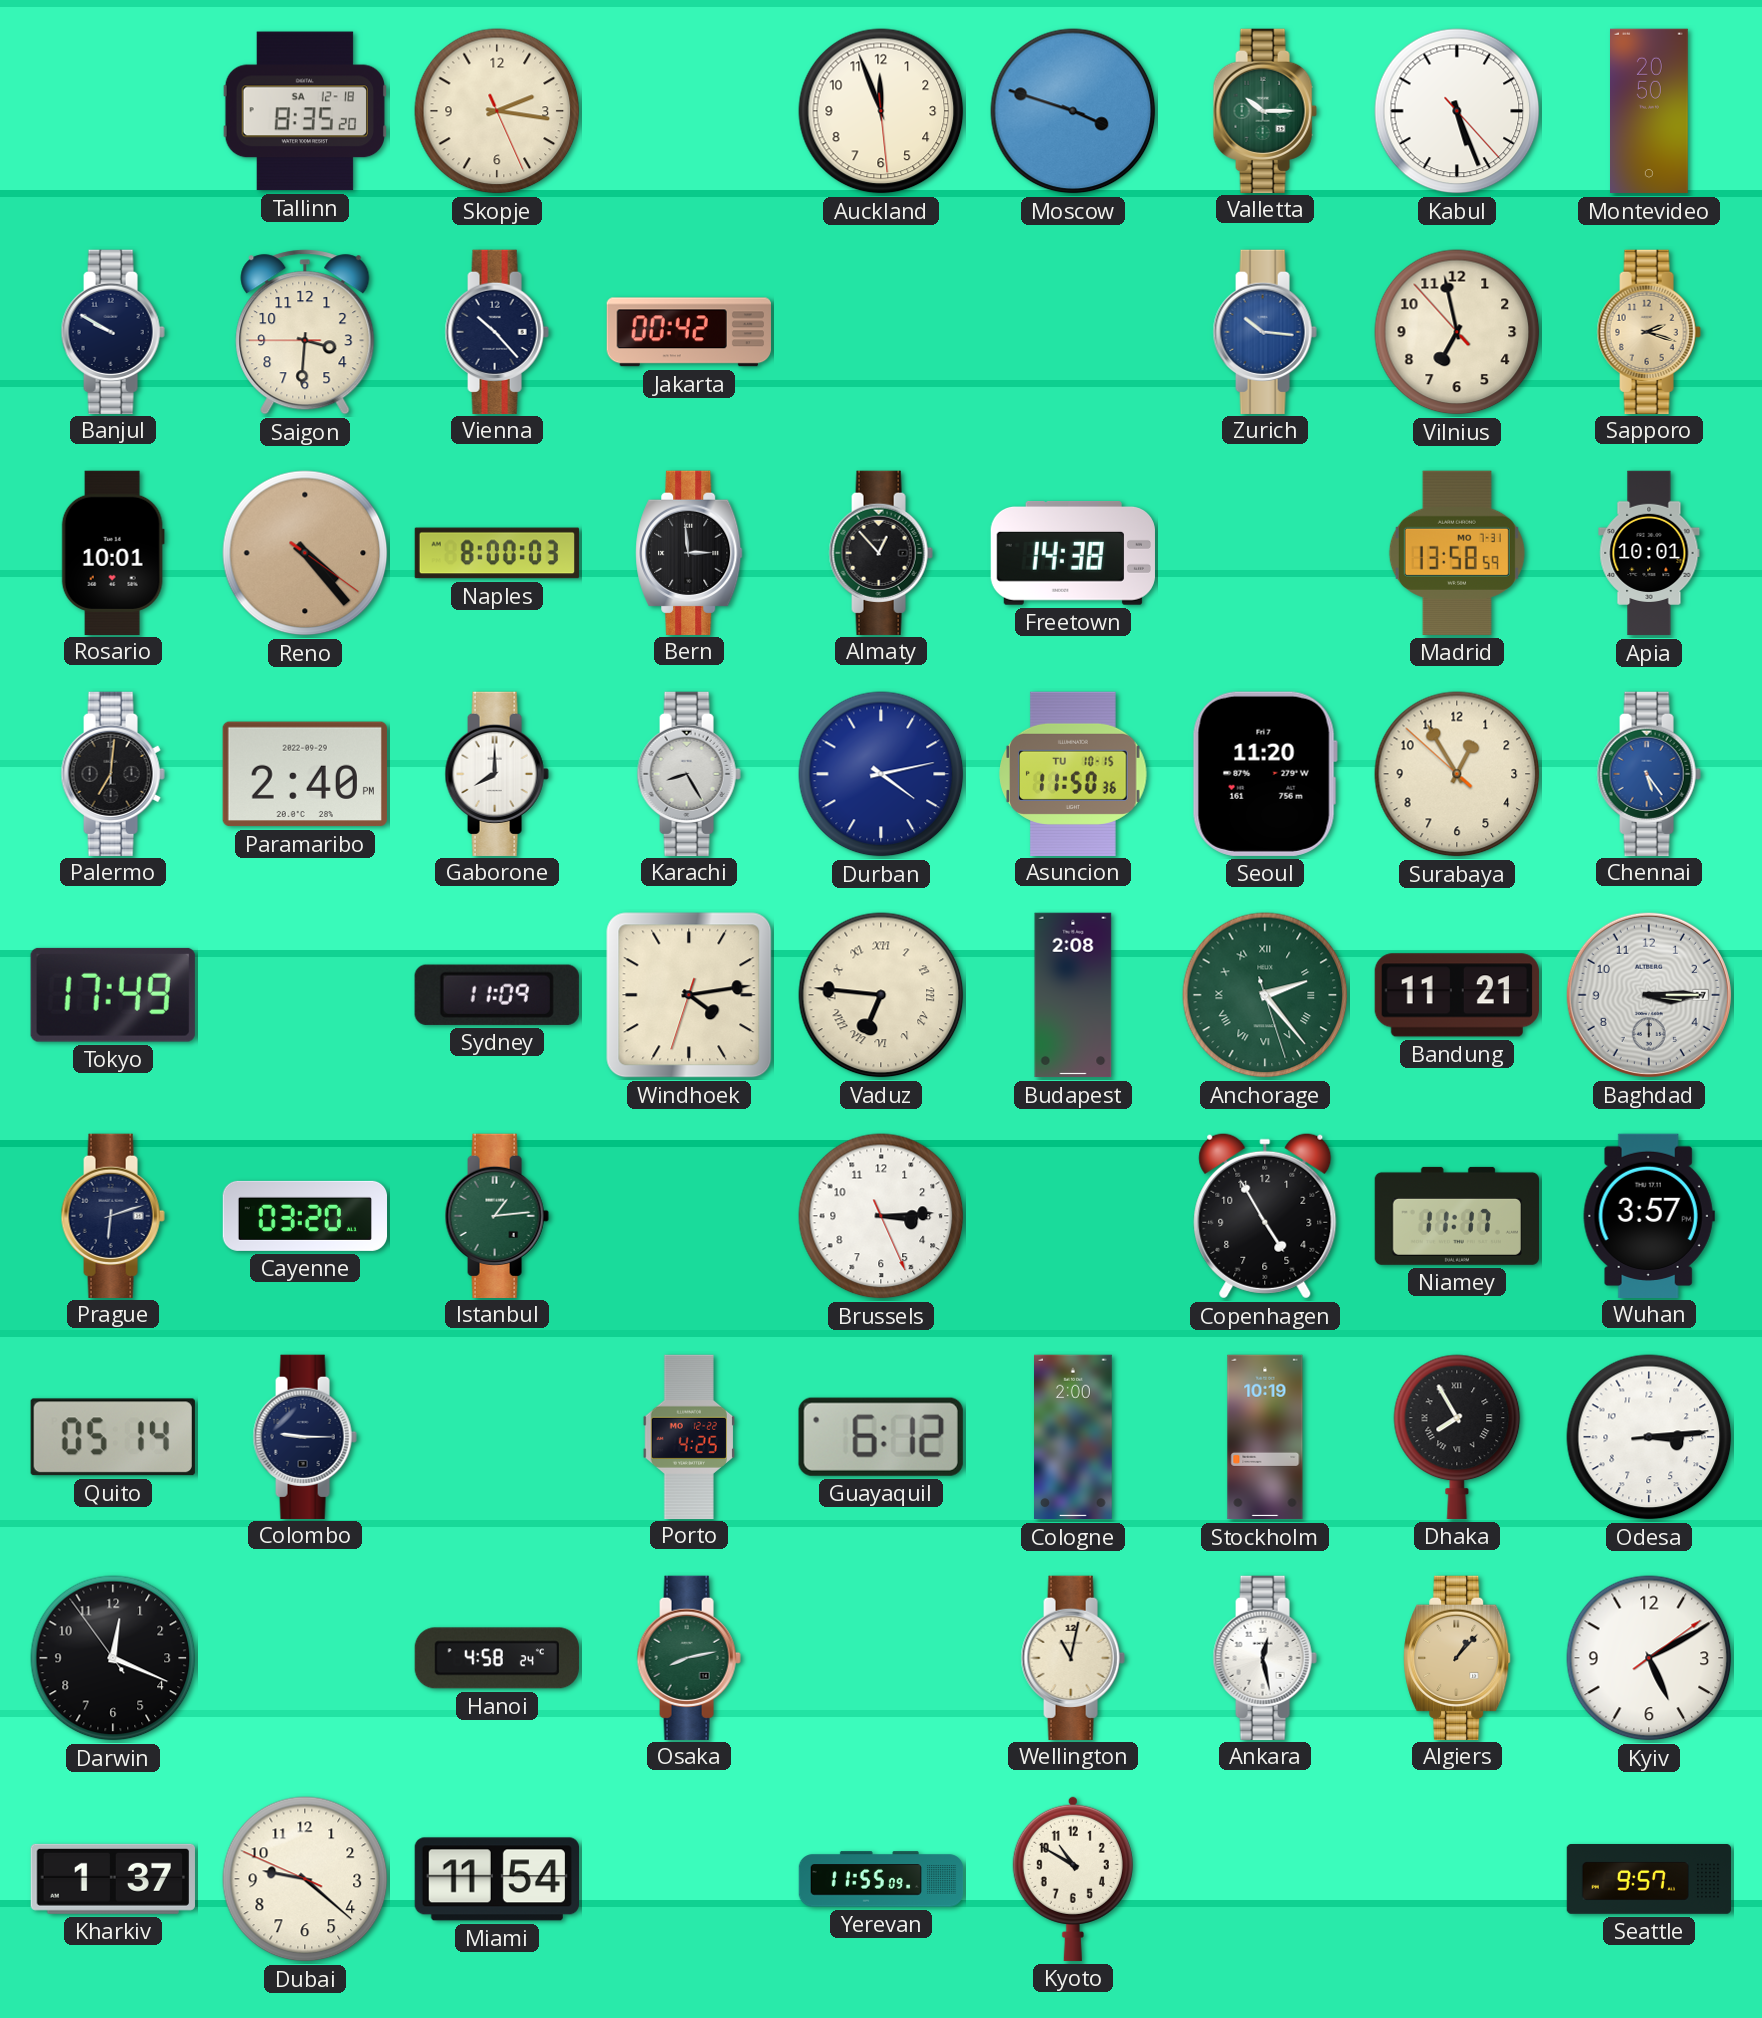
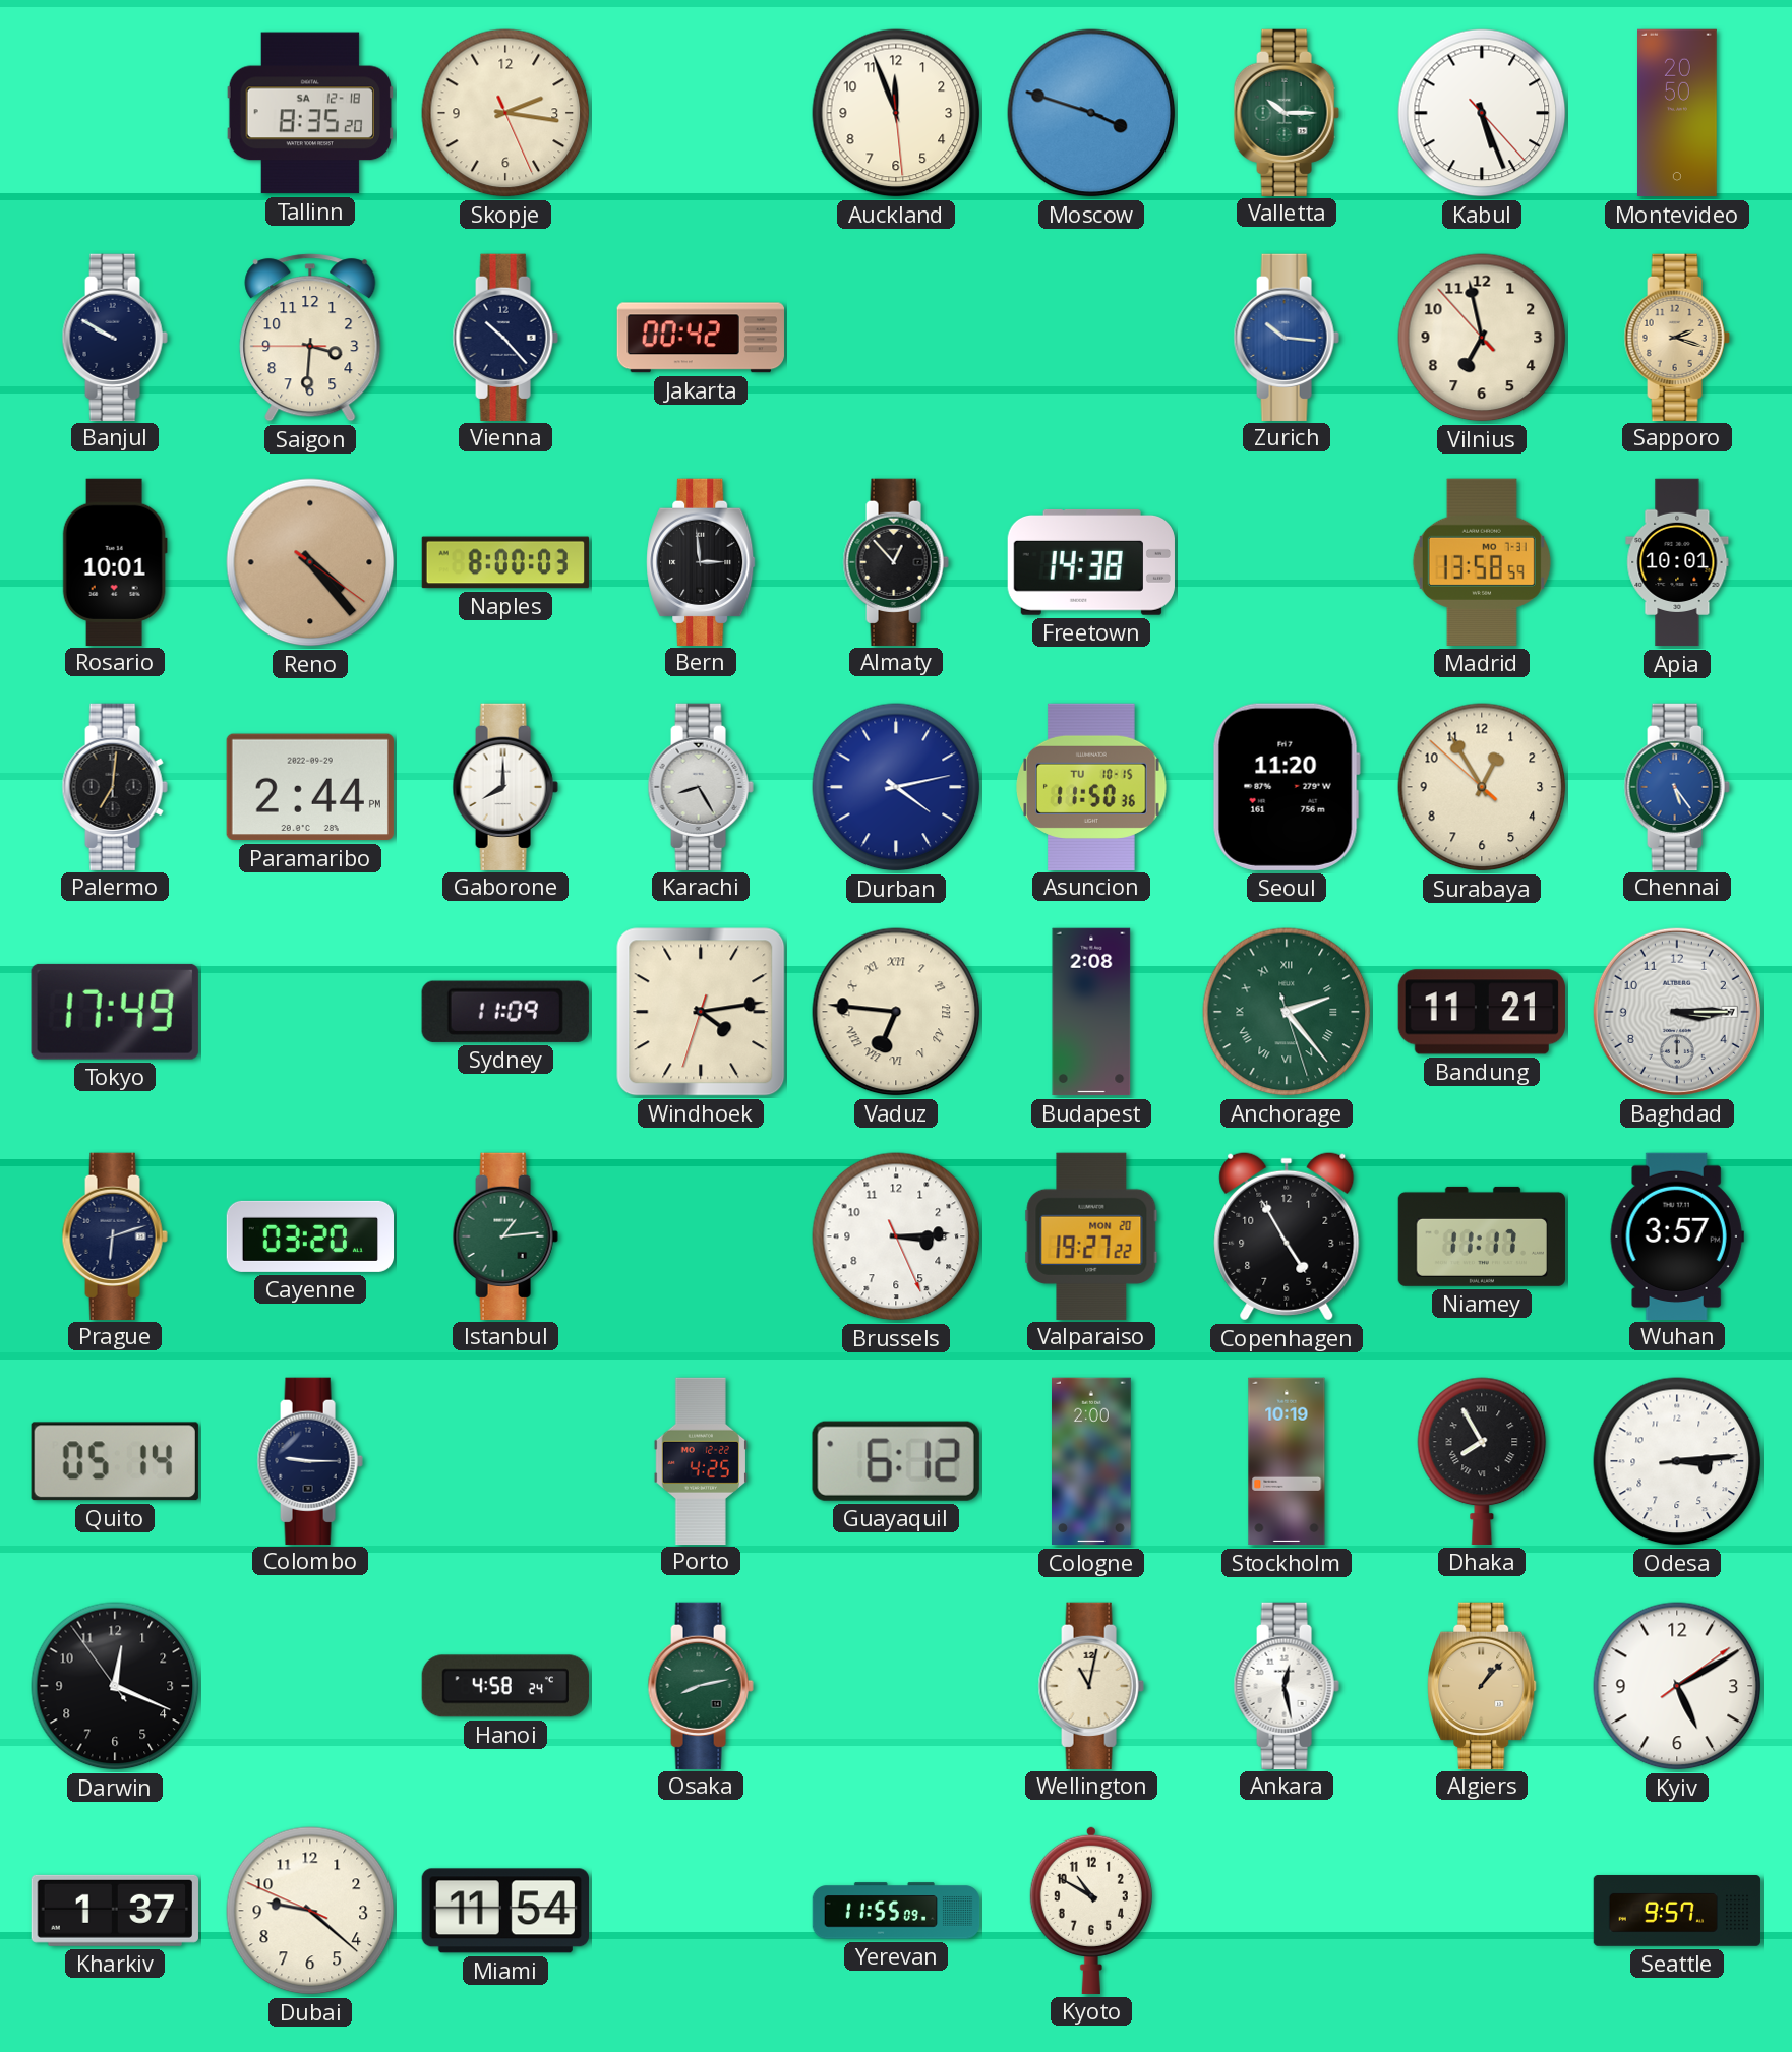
Paramaribo: 2:40 -> 2:44
Valparaiso: none -> 19:27
